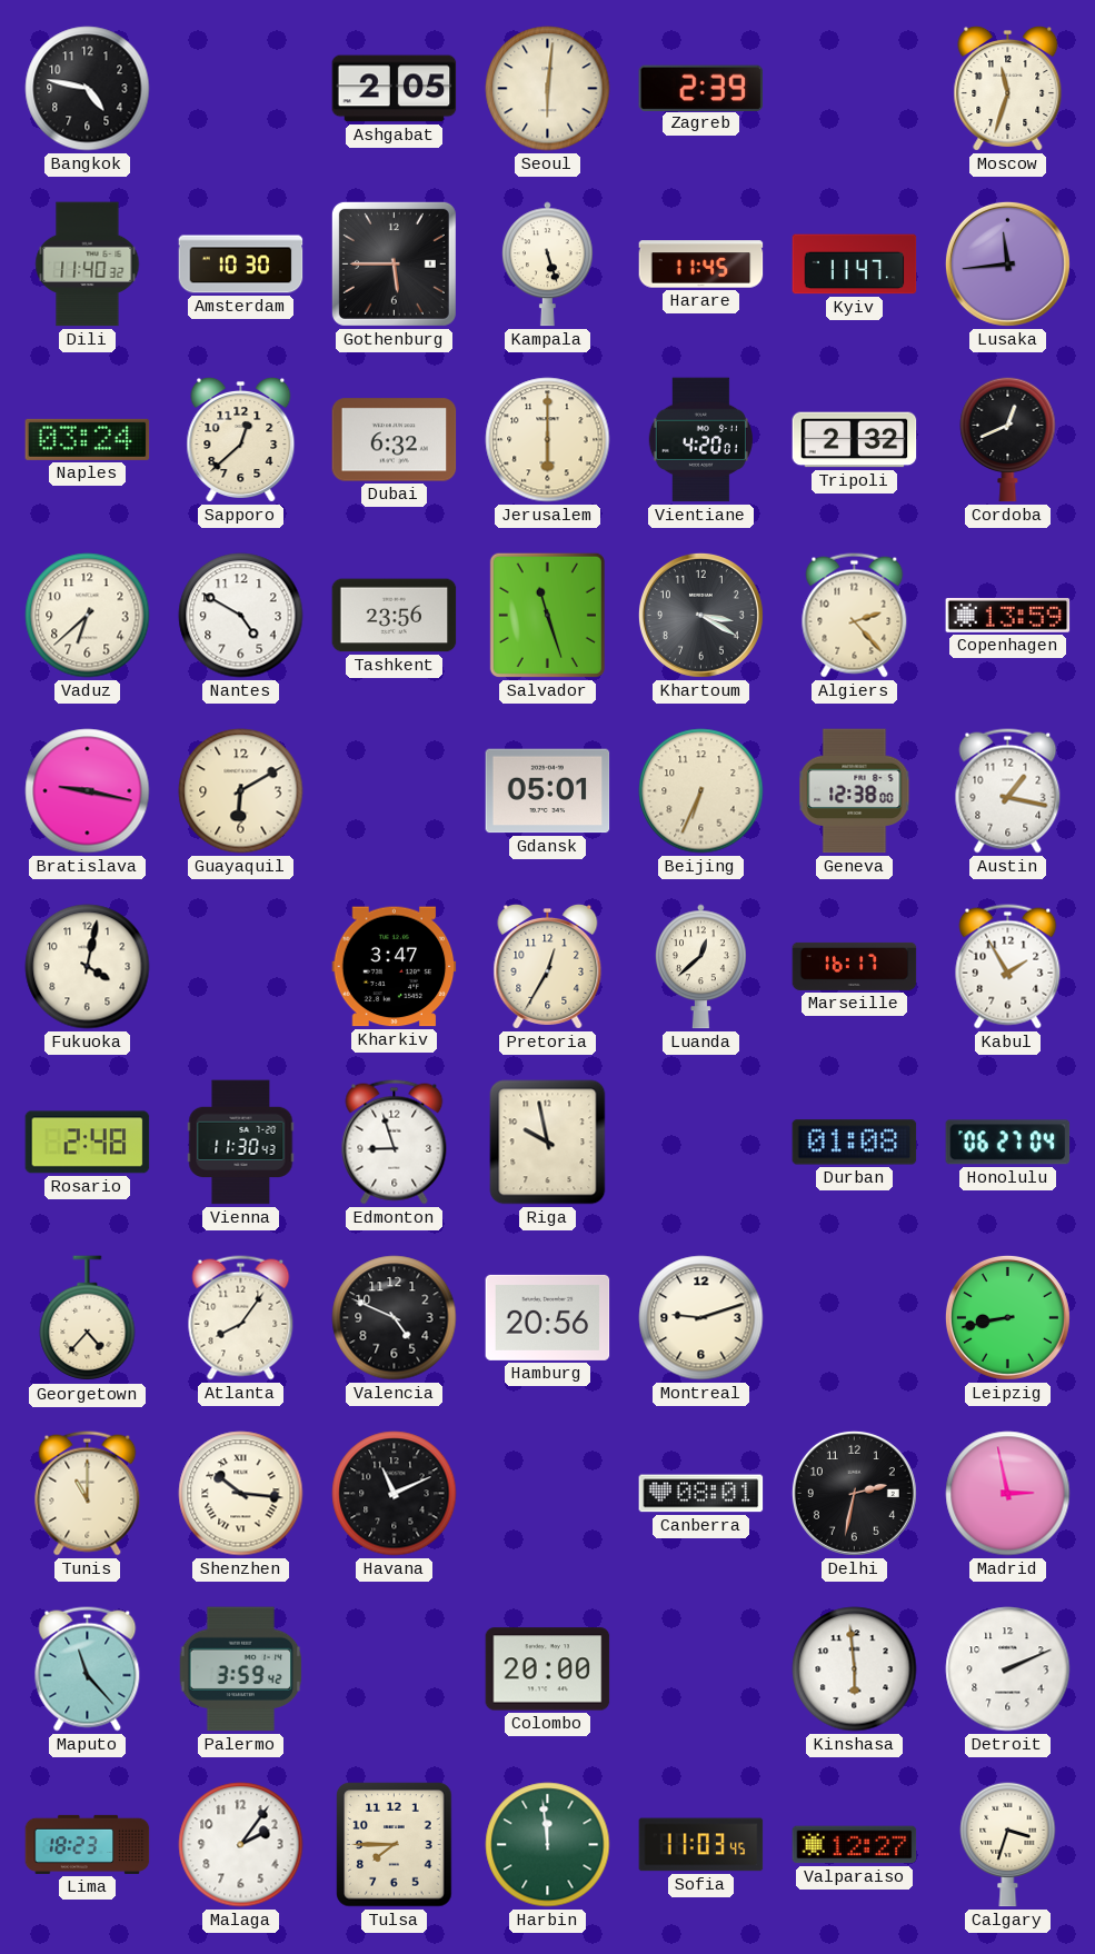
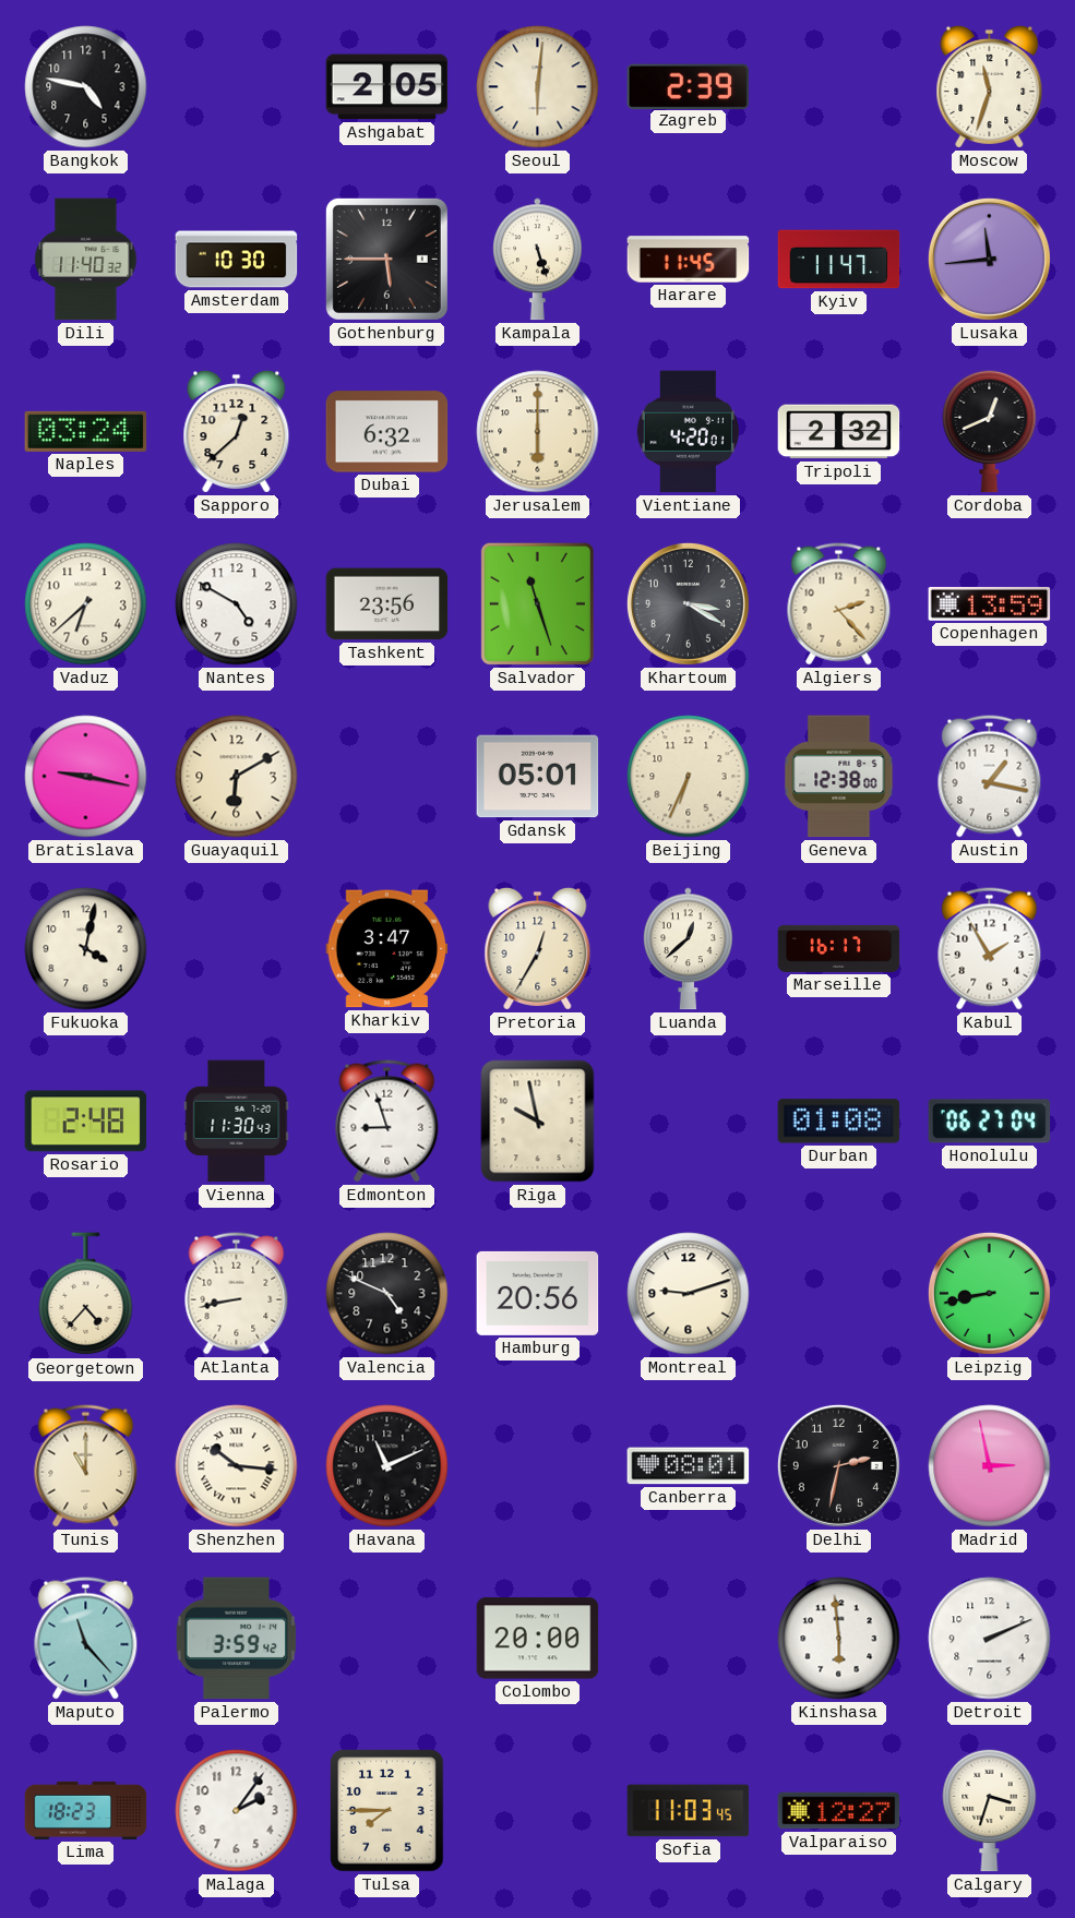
Atlanta: 8:06 -> 8:43
Harbin: 11:59 -> none
